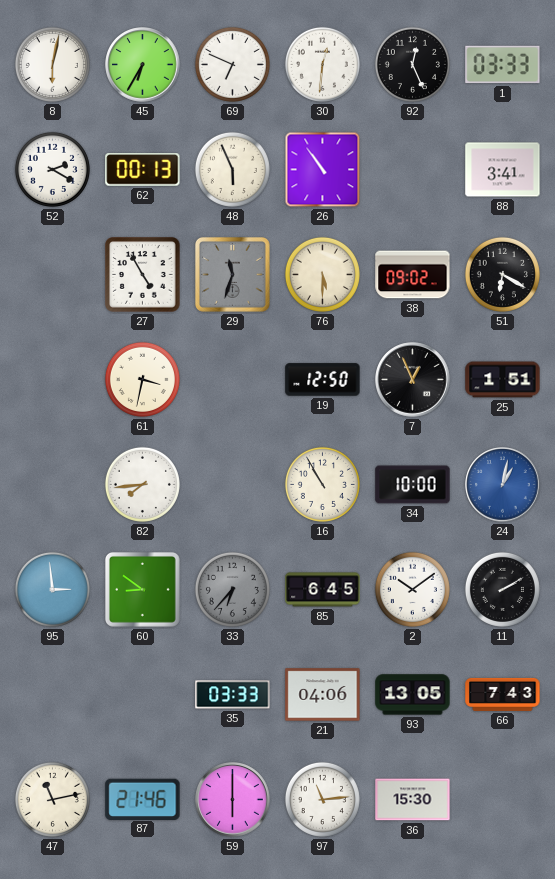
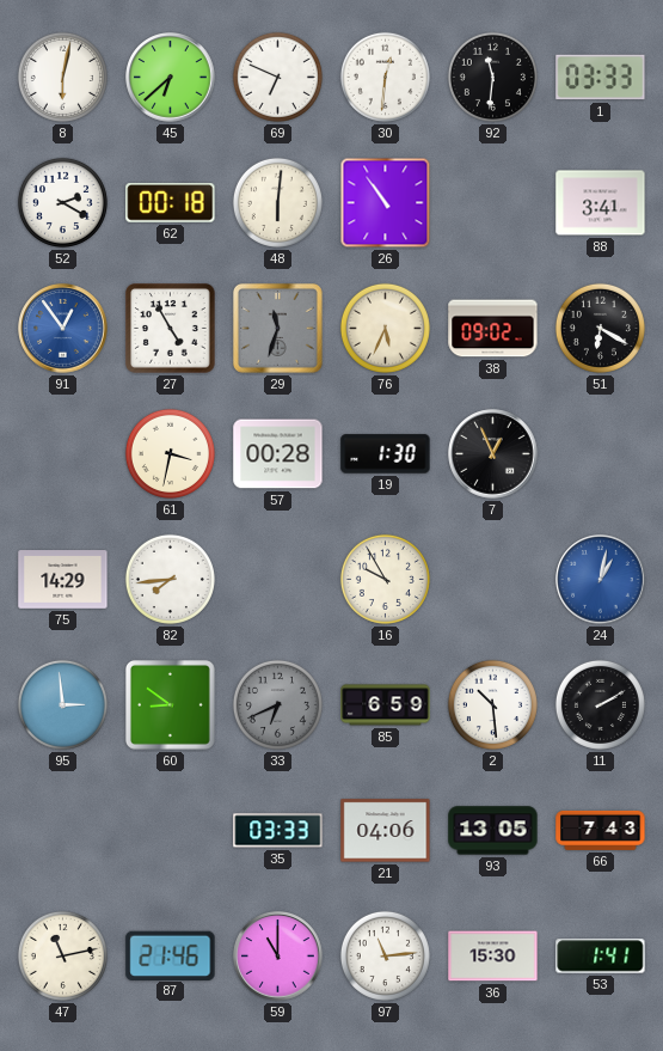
45: 6:35 -> 6:38
92: 12:26 -> 11:31
62: 00:13 -> 00:18
48: 5:56 -> 6:01
91: none -> 12:54
76: 5:30 -> 5:34
57: none -> 00:28
19: 12:50 -> 1:30
25: 1:51 -> none
75: none -> 14:29
16: 10:55 -> 9:55
34: 10:00 -> none
33: 6:37 -> 6:41
85: 6:45 -> 6:59
2: 10:09 -> 10:29
59: 6:00 -> 11:00
53: none -> 1:41
